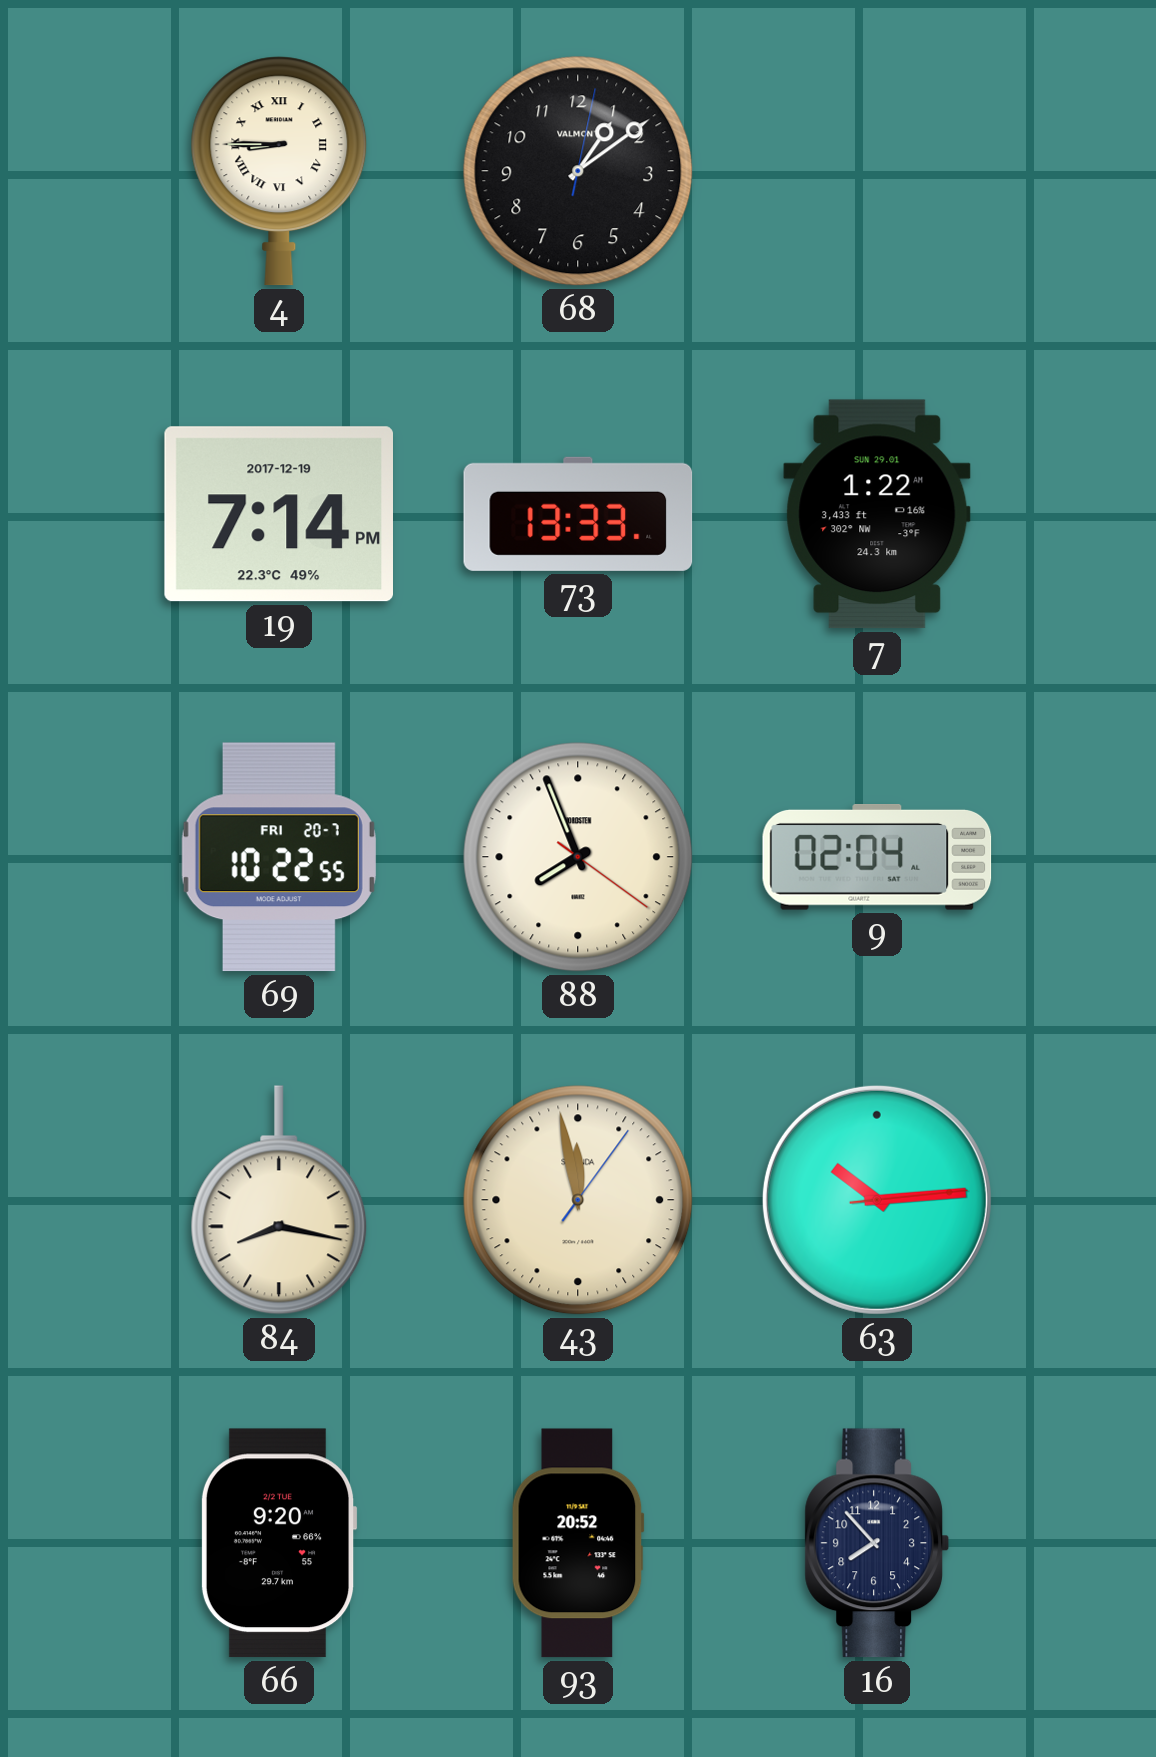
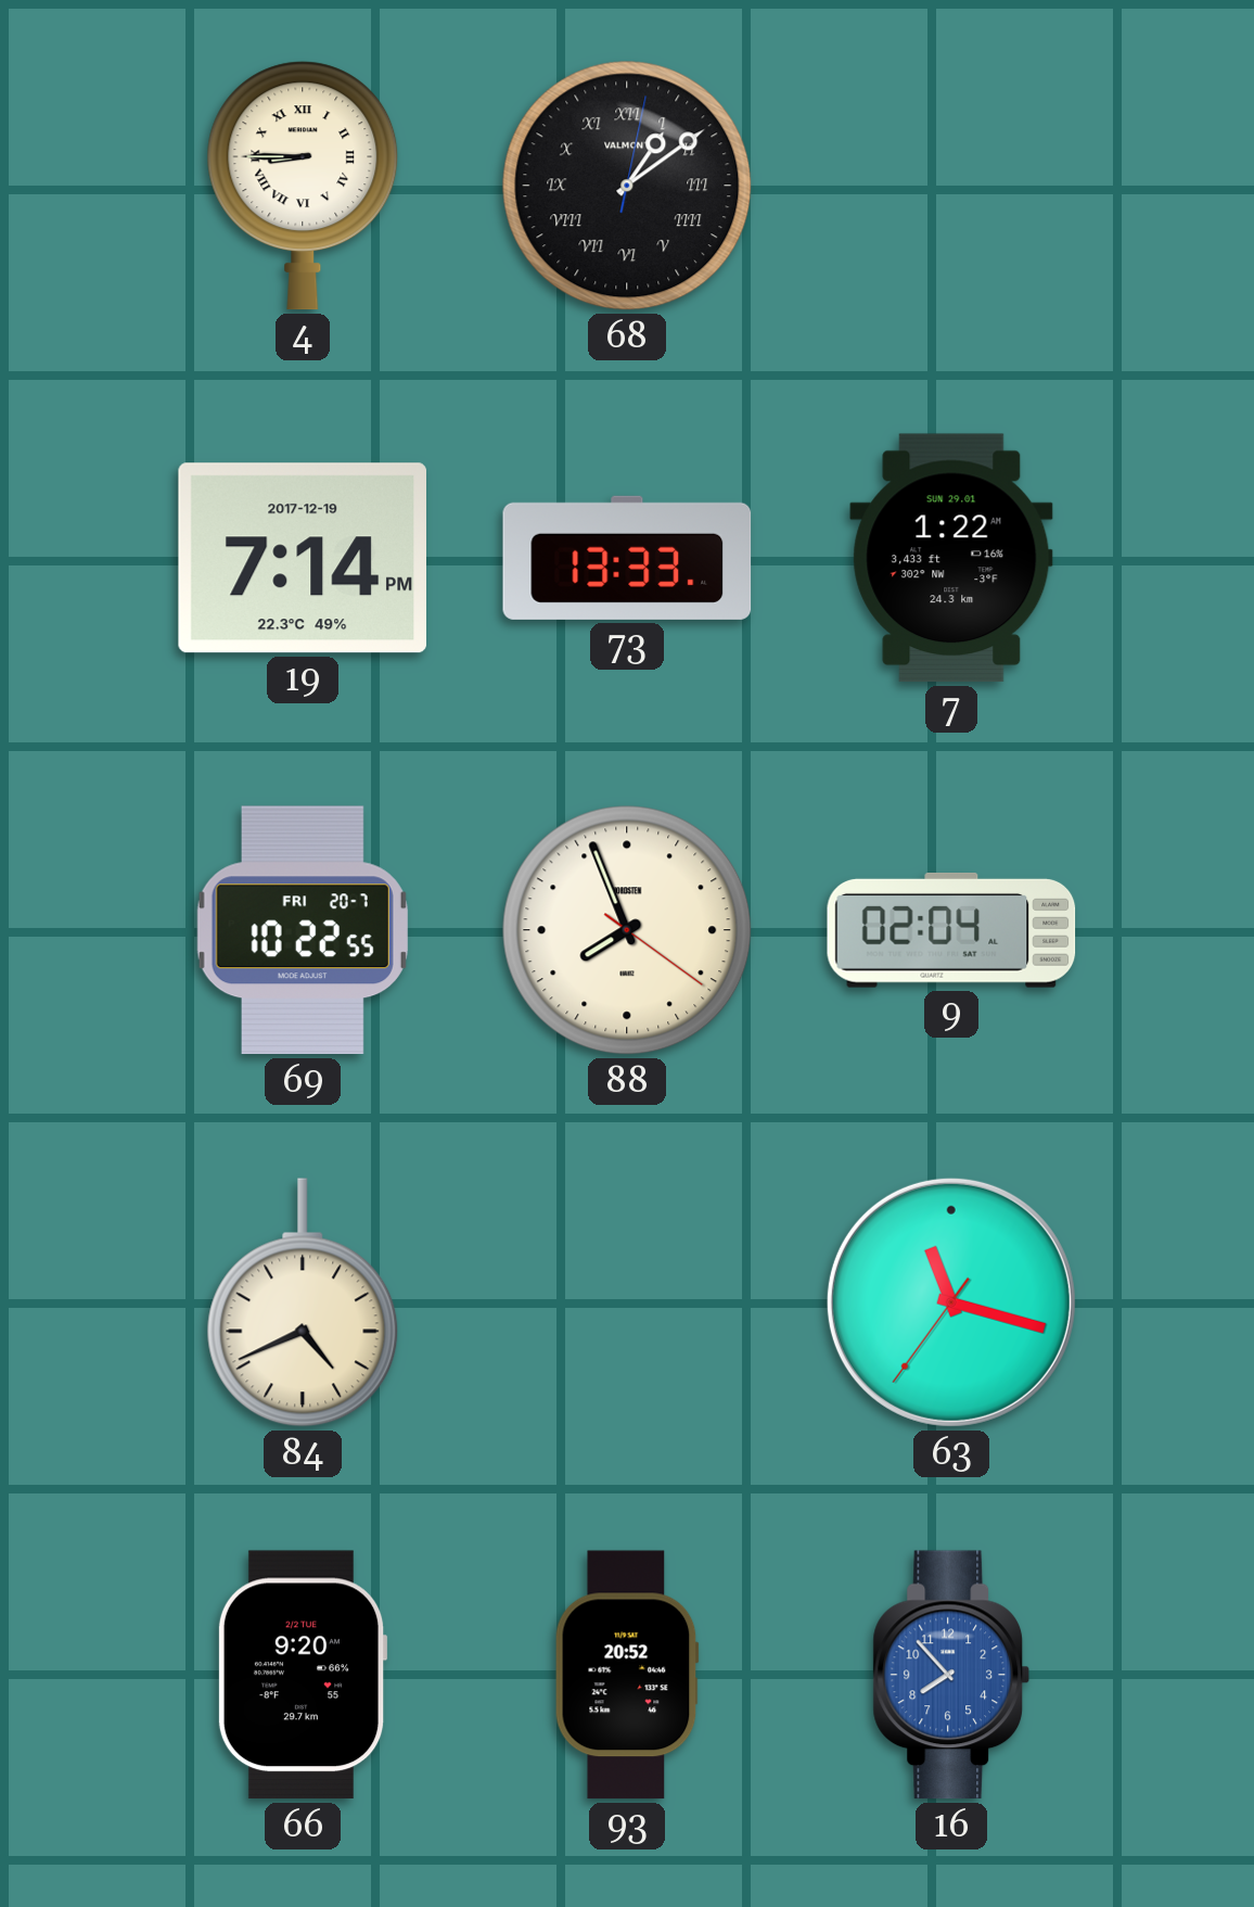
68 numerals: Arabic -> Roman
84: 8:17 -> 4:41
43: 11:58 -> none
63: 10:14 -> 11:17
16 dial: navy -> blue
